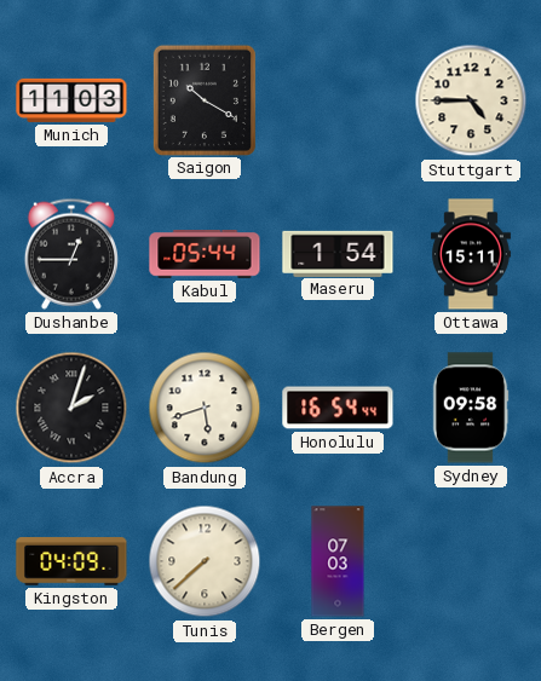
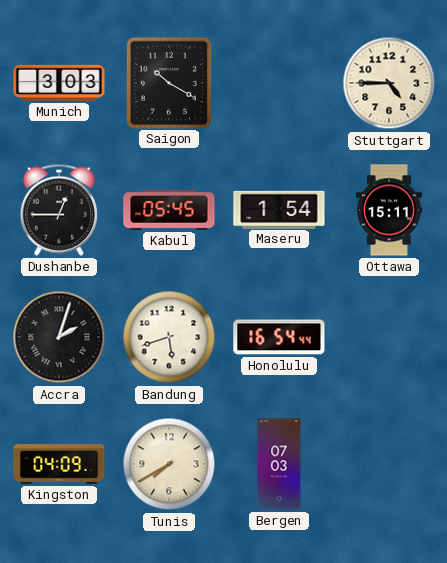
Munich: 11:03 -> 3:03
Kabul: 05:44 -> 05:45
Sydney: 09:58 -> none
Tunis: 7:38 -> 7:40
